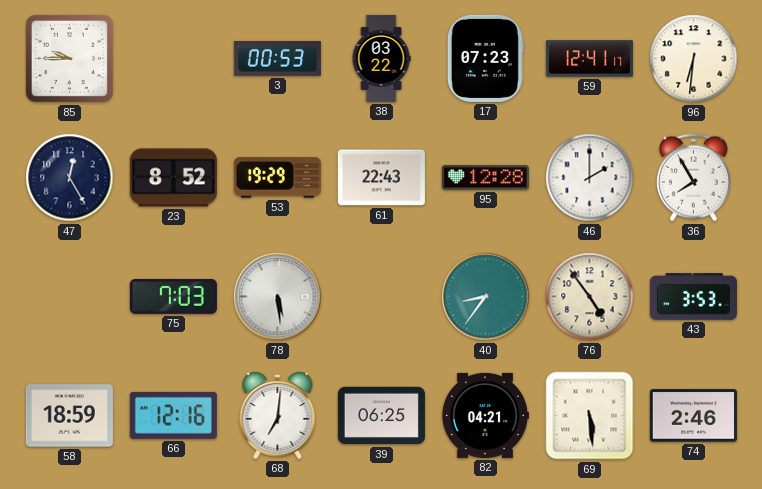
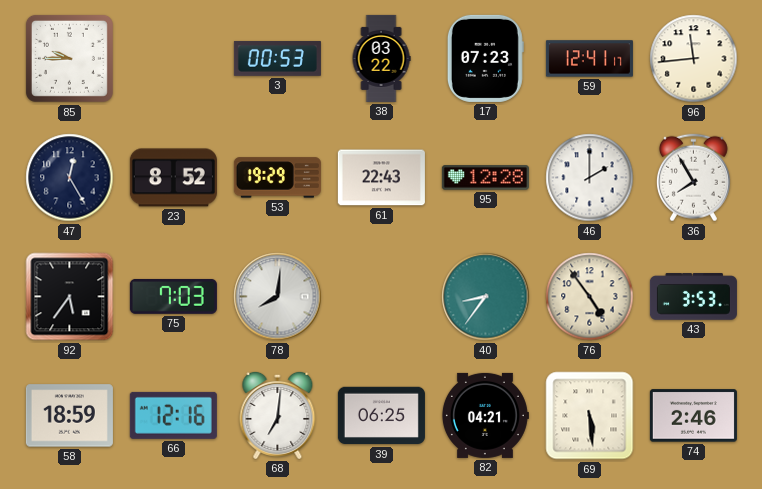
96: 6:31 -> 11:44
92: none -> 5:36
78: 5:29 -> 8:01
